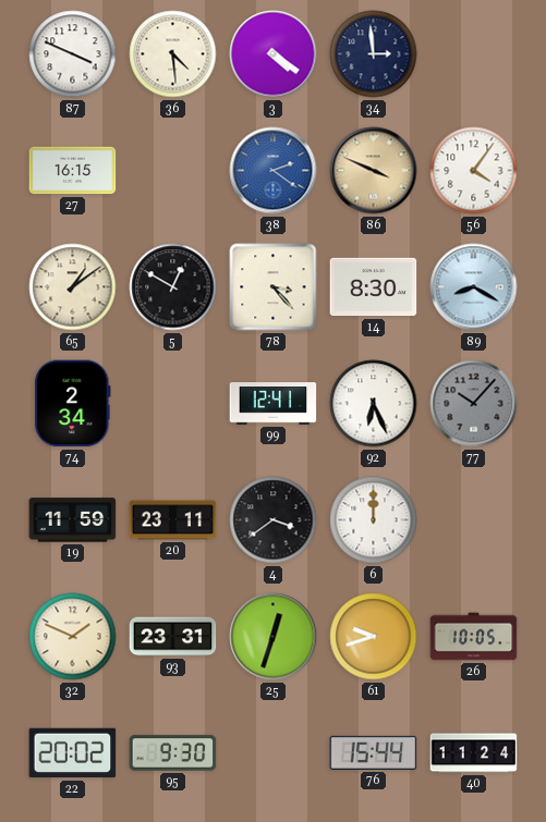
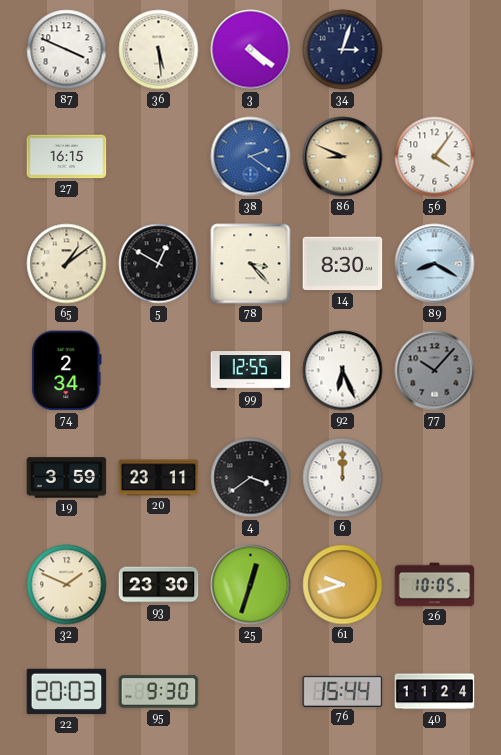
36: 4:29 -> 5:29
34: 2:59 -> 3:03
86: 3:49 -> 8:49
99: 12:41 -> 12:55
19: 11:59 -> 3:59
93: 23:31 -> 23:30
22: 20:02 -> 20:03
